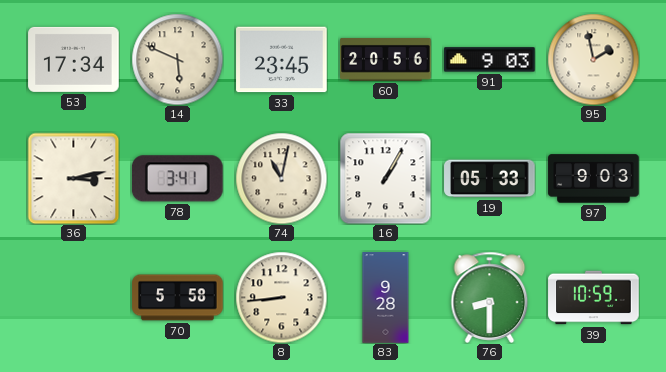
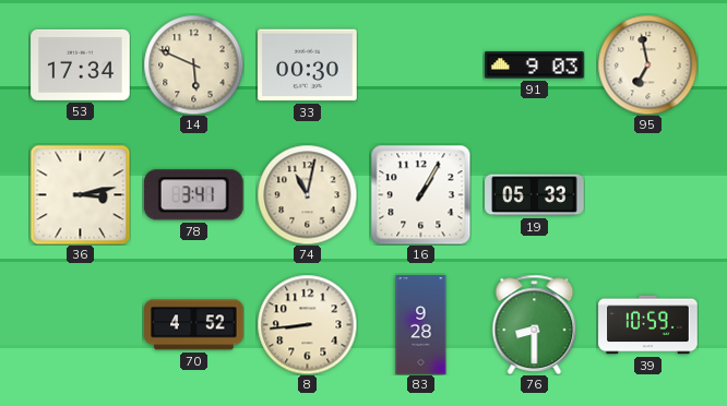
33: 23:45 -> 00:30
60: 20:56 -> none
95: 1:58 -> 6:58
97: 9:03 -> none
70: 5:58 -> 4:52
